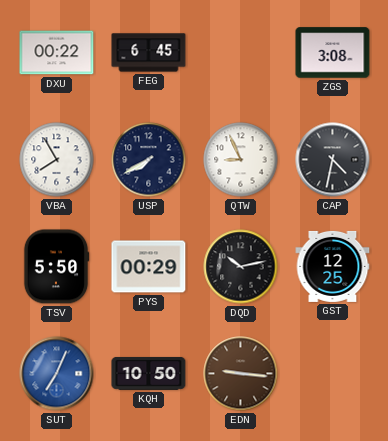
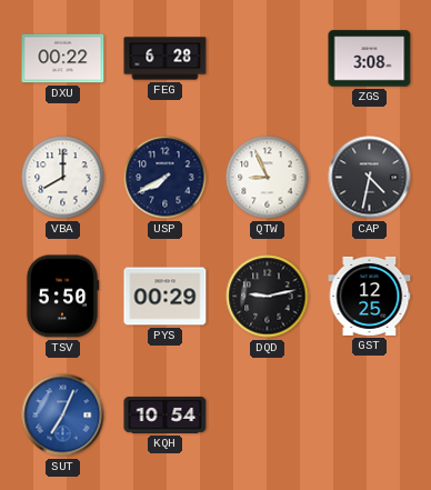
FEG: 6:45 -> 6:28
VBA: 7:55 -> 8:00
DQD: 10:13 -> 9:13
KQH: 10:50 -> 10:54
EDN: 9:16 -> none
